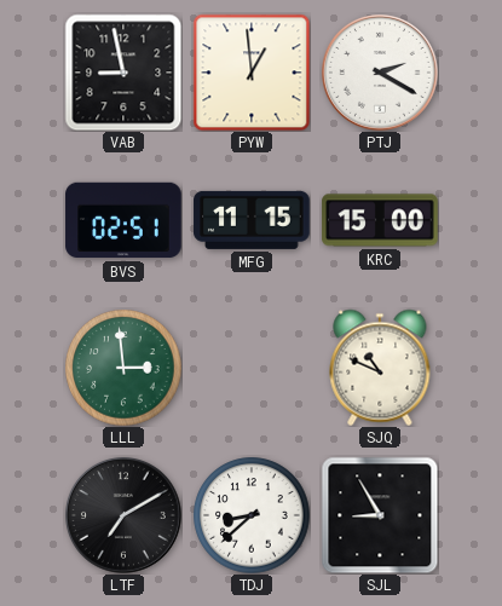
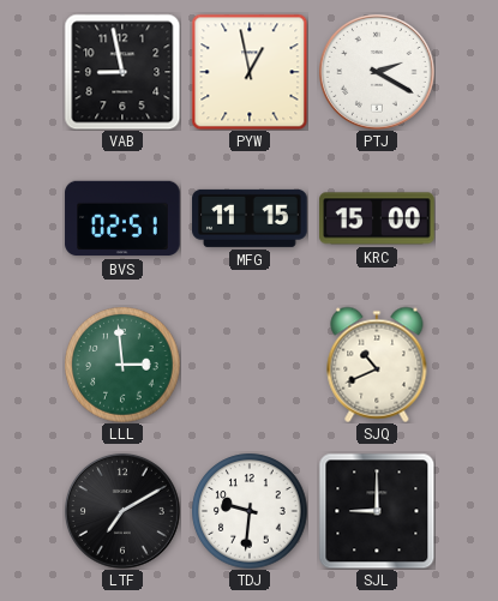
PYW: 12:59 -> 12:58
SJQ: 10:49 -> 10:41
TDJ: 8:38 -> 9:31
SJL: 8:55 -> 9:00
